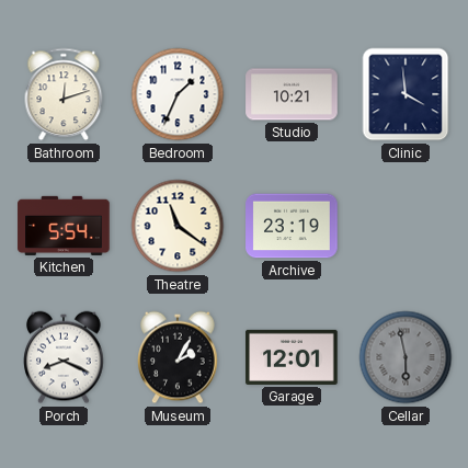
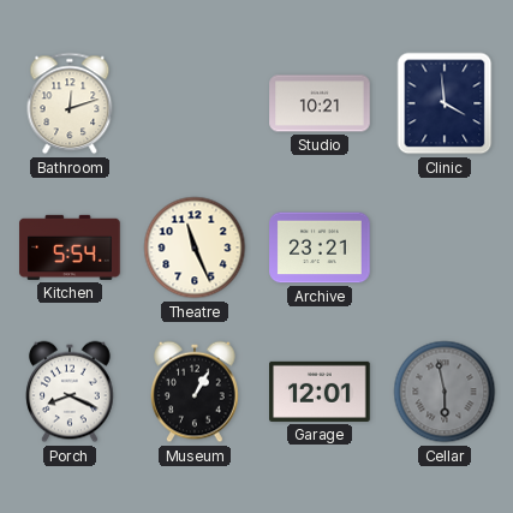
Bedroom: 1:34 -> none
Theatre: 11:21 -> 11:26
Archive: 23:19 -> 23:21
Museum: 2:05 -> 1:05
